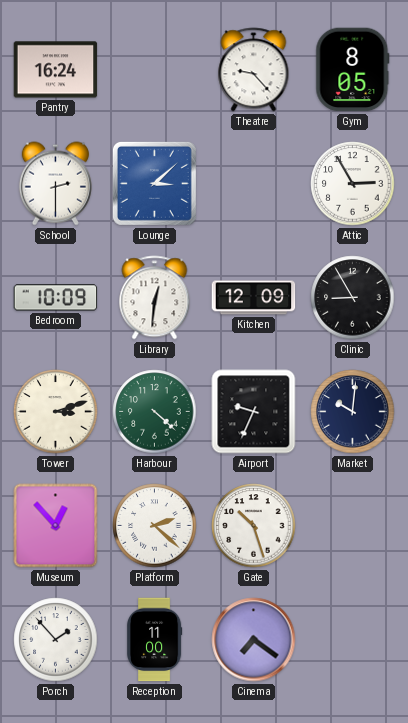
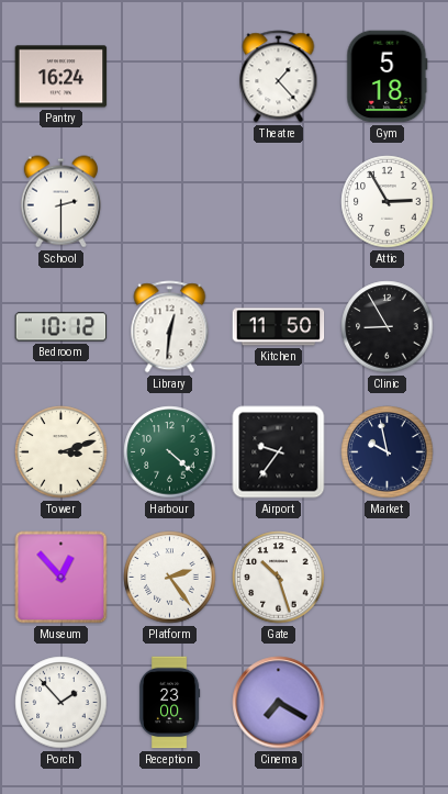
Theatre: 9:23 -> 1:23
Gym: 8:05 -> 5:18
Lounge: 3:08 -> none
Bedroom: 10:09 -> 10:12
Kitchen: 12:09 -> 11:50
Airport: 9:34 -> 9:36
Market: 10:01 -> 9:58
Platform: 2:22 -> 2:24
Reception: 11:00 -> 23:00
Cinema: 7:21 -> 7:20
